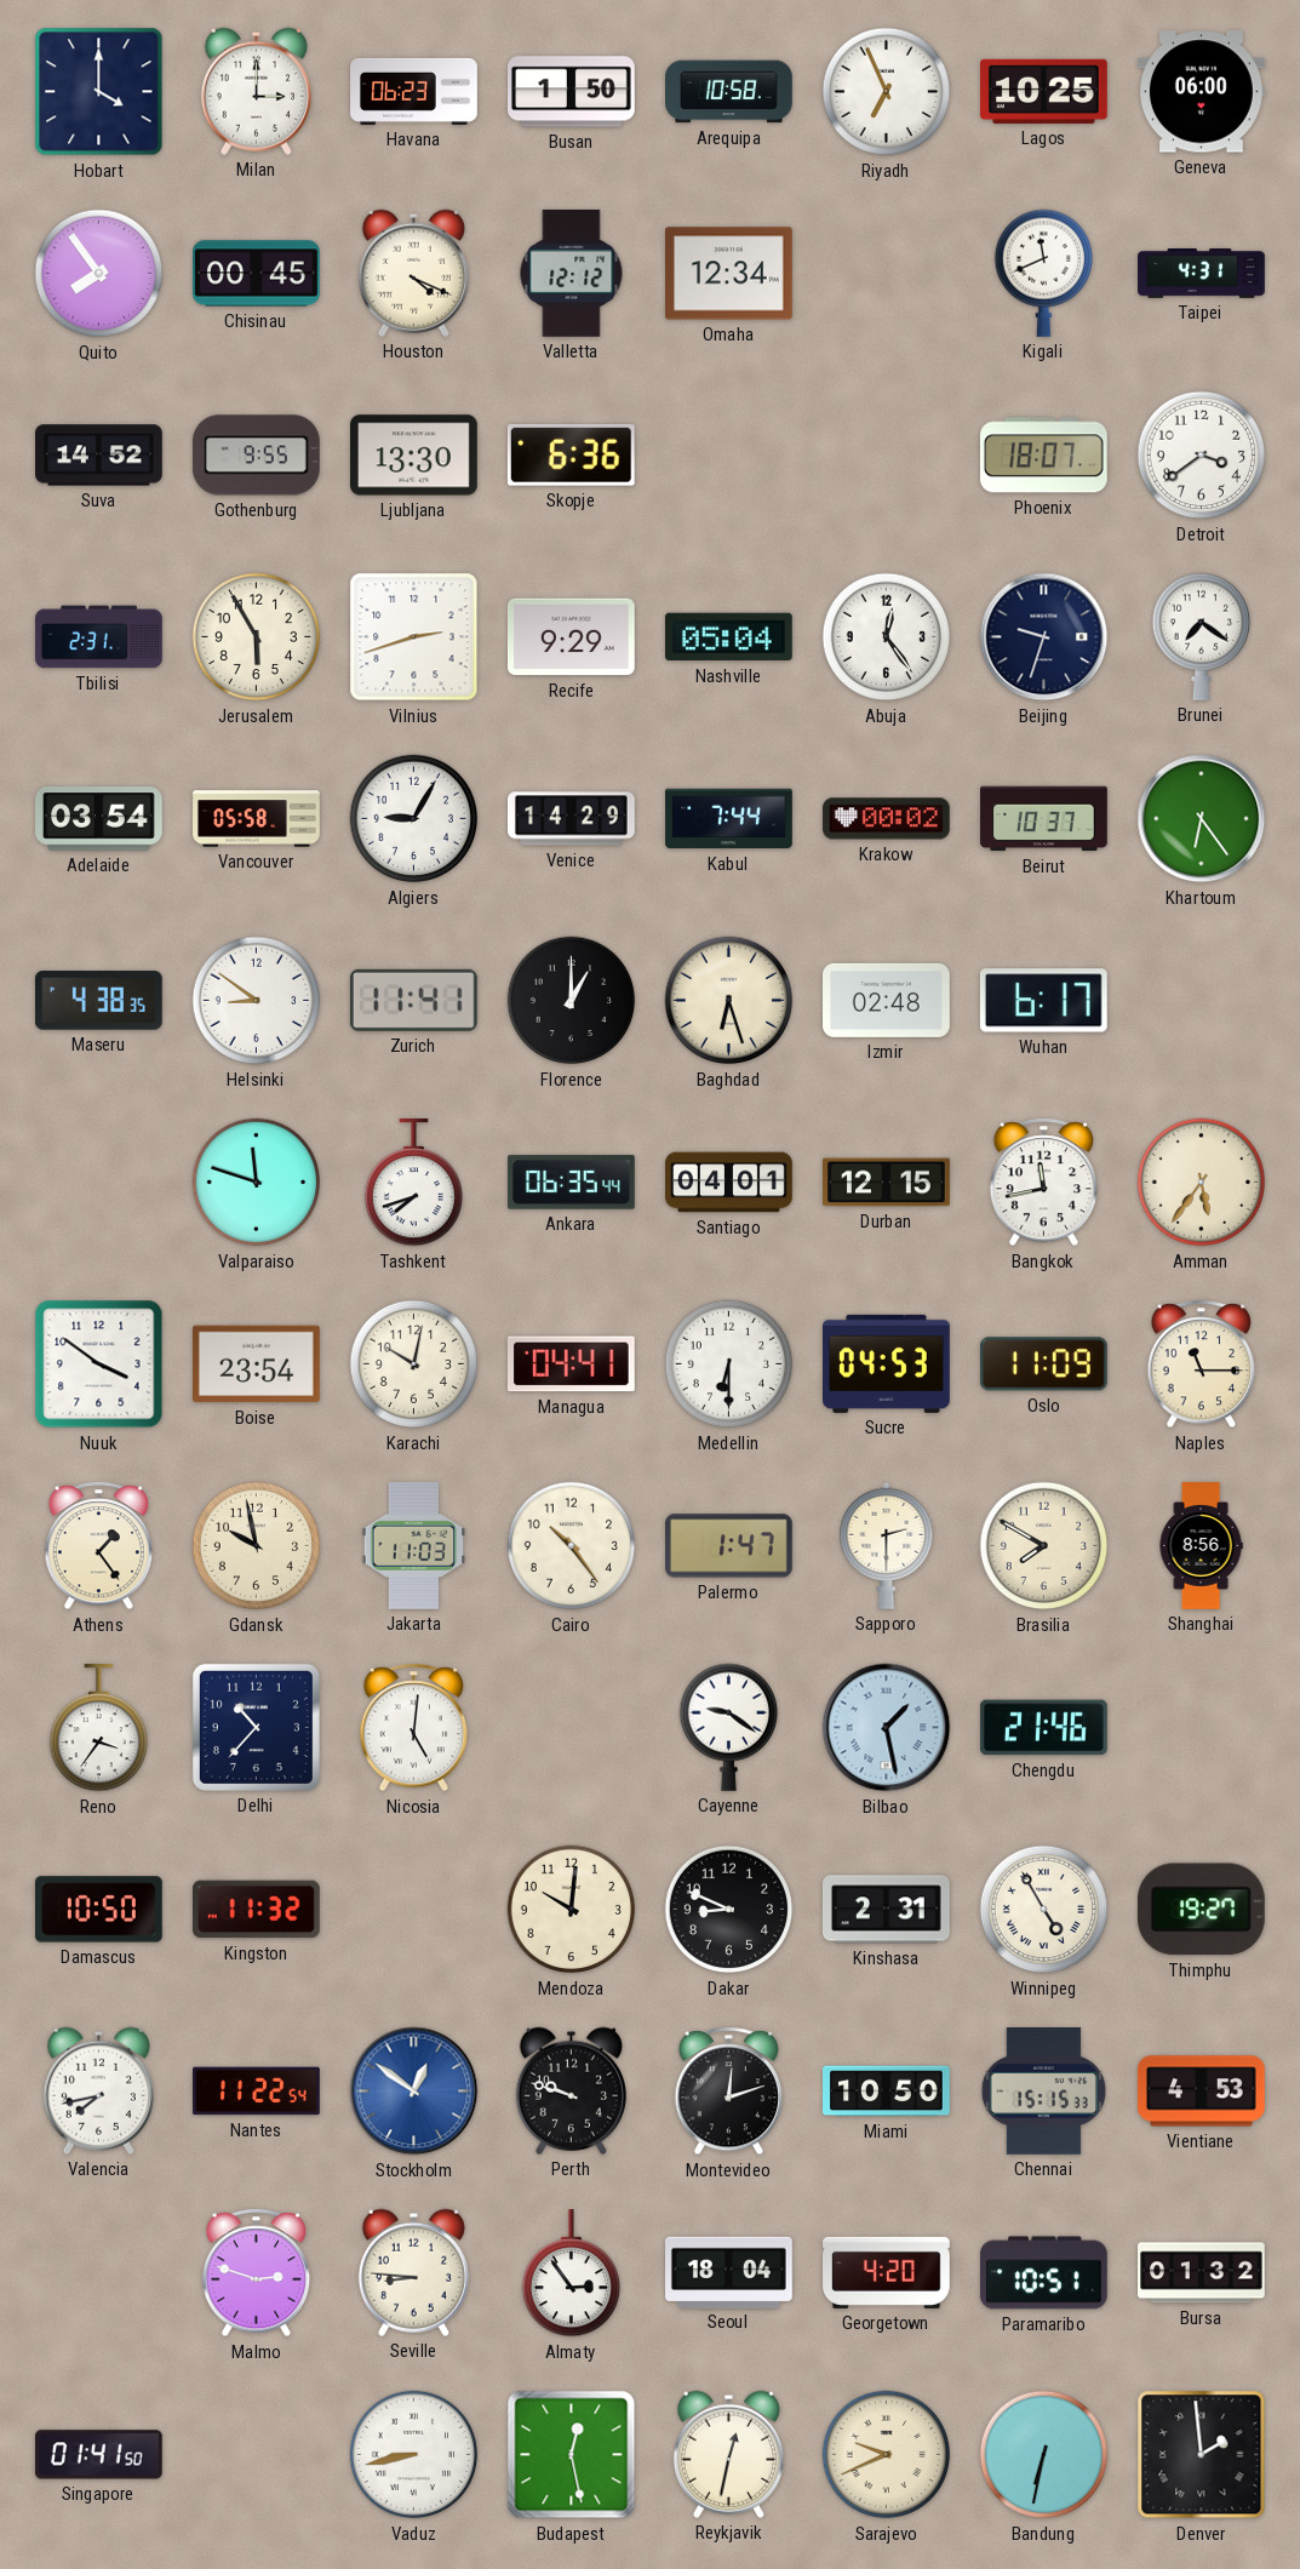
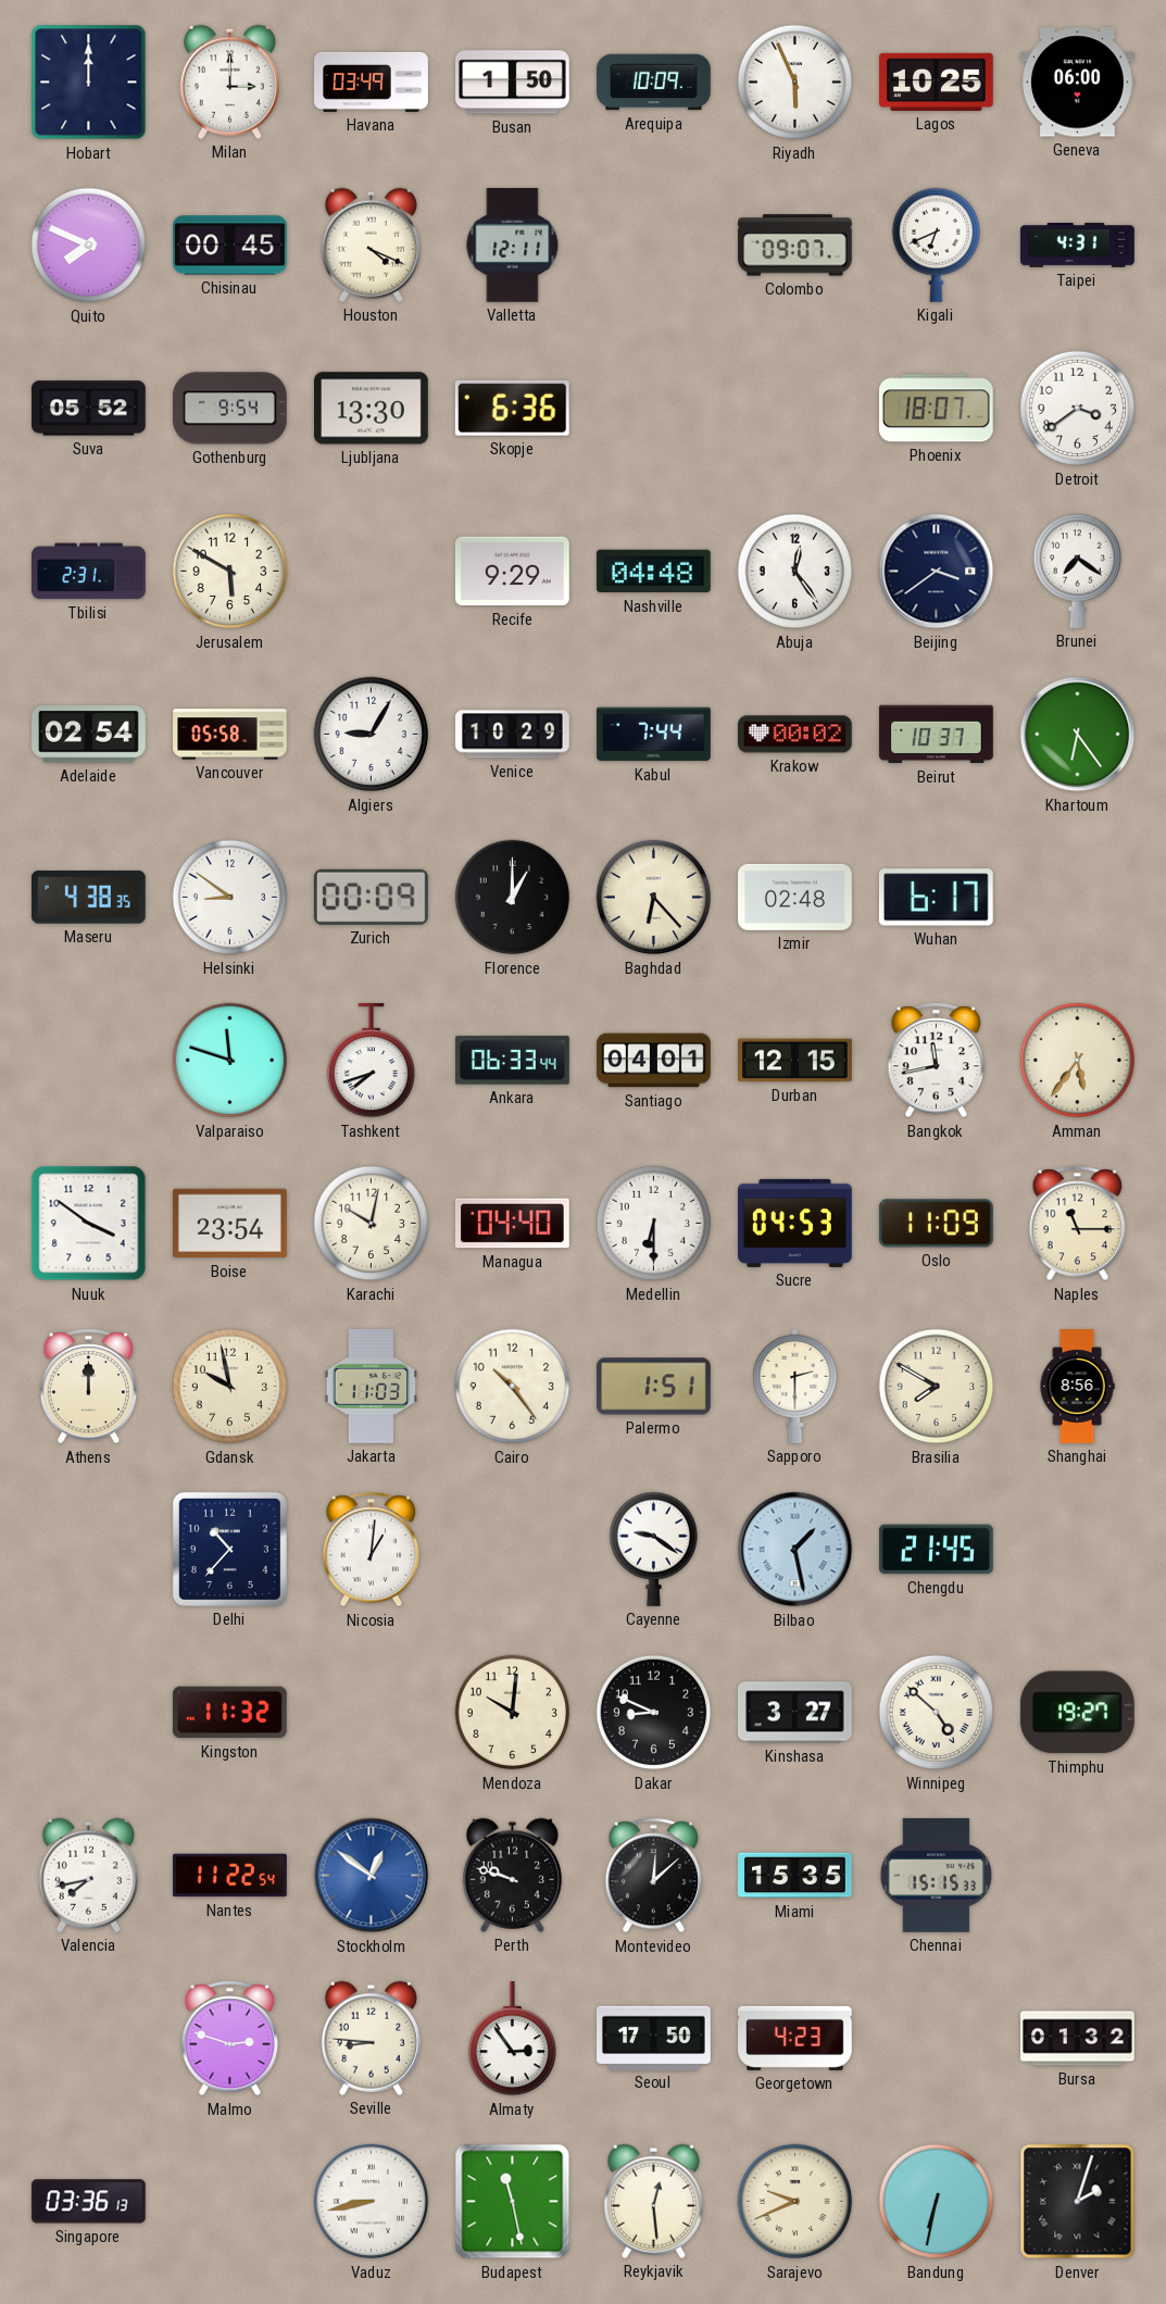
Hobart: 4:00 -> 12:00
Havana: 06:23 -> 03:49
Arequipa: 10:58 -> 10:09
Riyadh: 6:56 -> 5:56
Quito: 7:54 -> 7:49
Valletta: 12:12 -> 12:11
Omaha: 12:34 -> none
Colombo: none -> 09:07
Kigali: 11:41 -> 6:41
Suva: 14:52 -> 05:52
Gothenburg: 9:55 -> 9:54
Jerusalem: 5:55 -> 5:50
Vilnius: 2:42 -> none
Nashville: 05:04 -> 04:48
Beijing: 9:33 -> 3:39
Adelaide: 03:54 -> 02:54
Venice: 14:29 -> 10:29
Zurich: 11:41 -> 00:09
Baghdad: 6:27 -> 6:23
Ankara: 06:35 -> 06:33
Managua: 04:41 -> 04:40
Athens: 1:24 -> 12:00
Palermo: 1:47 -> 1:51
Reno: 3:36 -> none
Nicosia: 5:01 -> 1:01
Chengdu: 21:46 -> 21:45
Damascus: 10:50 -> none
Kinshasa: 2:31 -> 3:27
Winnipeg: 4:55 -> 4:52
Montevideo: 12:12 -> 12:08
Miami: 10:50 -> 15:35
Vientiane: 4:53 -> none
Seoul: 18:04 -> 17:50
Georgetown: 4:20 -> 4:23
Paramaribo: 10:51 -> none
Singapore: 01:41 -> 03:36
Budapest: 12:28 -> 11:28
Reykjavik: 12:32 -> 12:29
Denver: 1:59 -> 2:03
